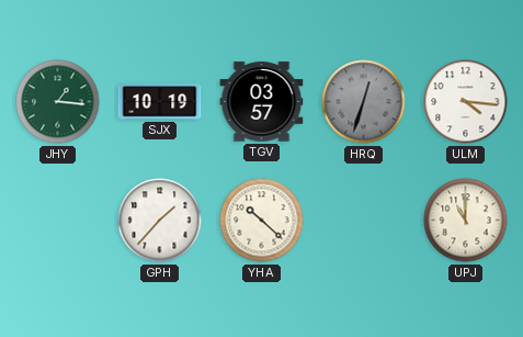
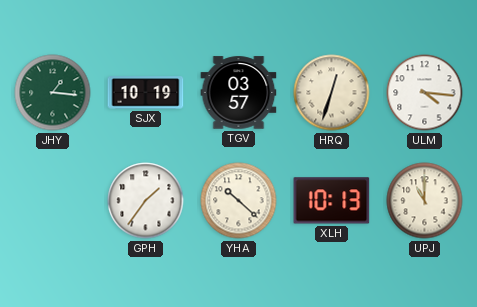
HRQ dial: grey -> cream
GPH: 1:37 -> 1:36
XLH: none -> 10:13
